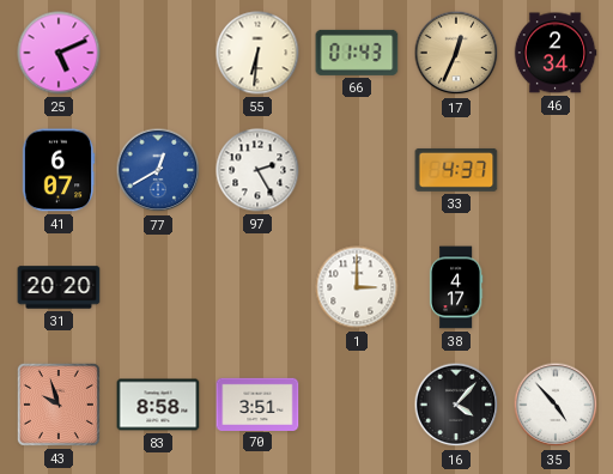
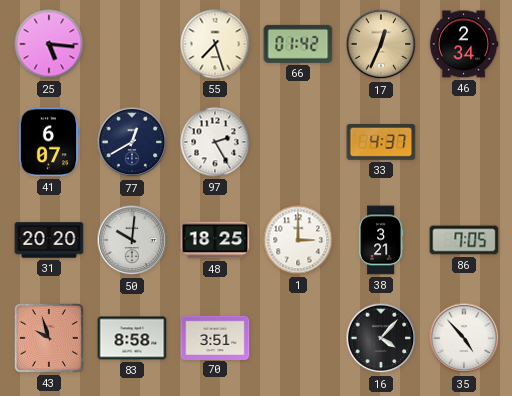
25: 5:11 -> 5:16
55: 6:31 -> 7:27
66: 01:43 -> 01:42
77 dial: blue -> navy
50: none -> 10:01
48: none -> 18:25
38: 4:17 -> 3:21
86: none -> 7:05
